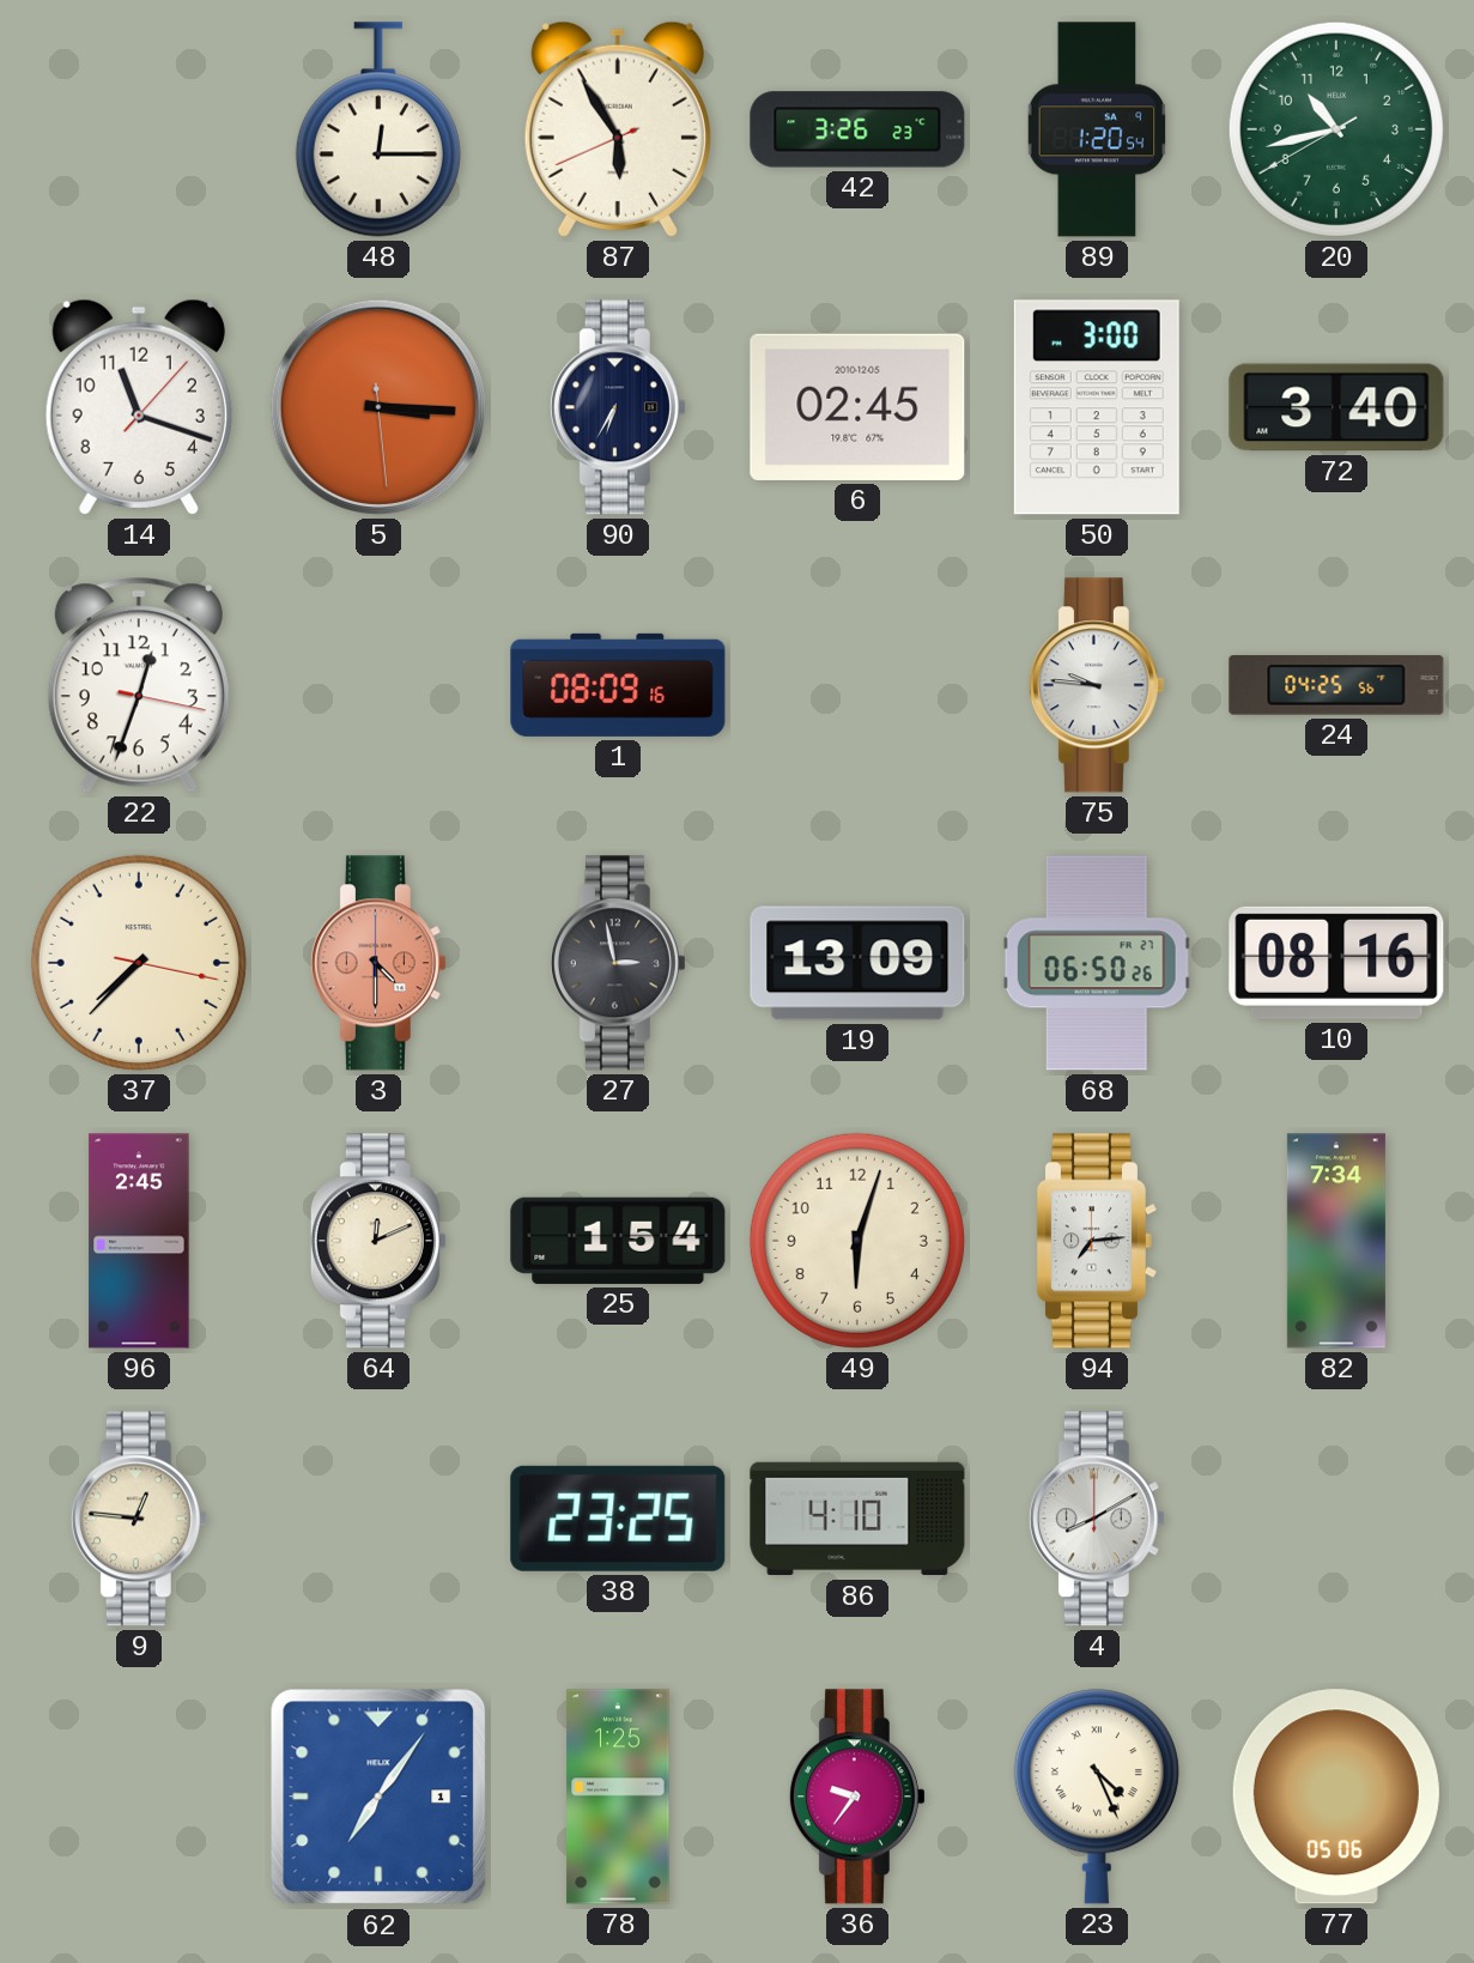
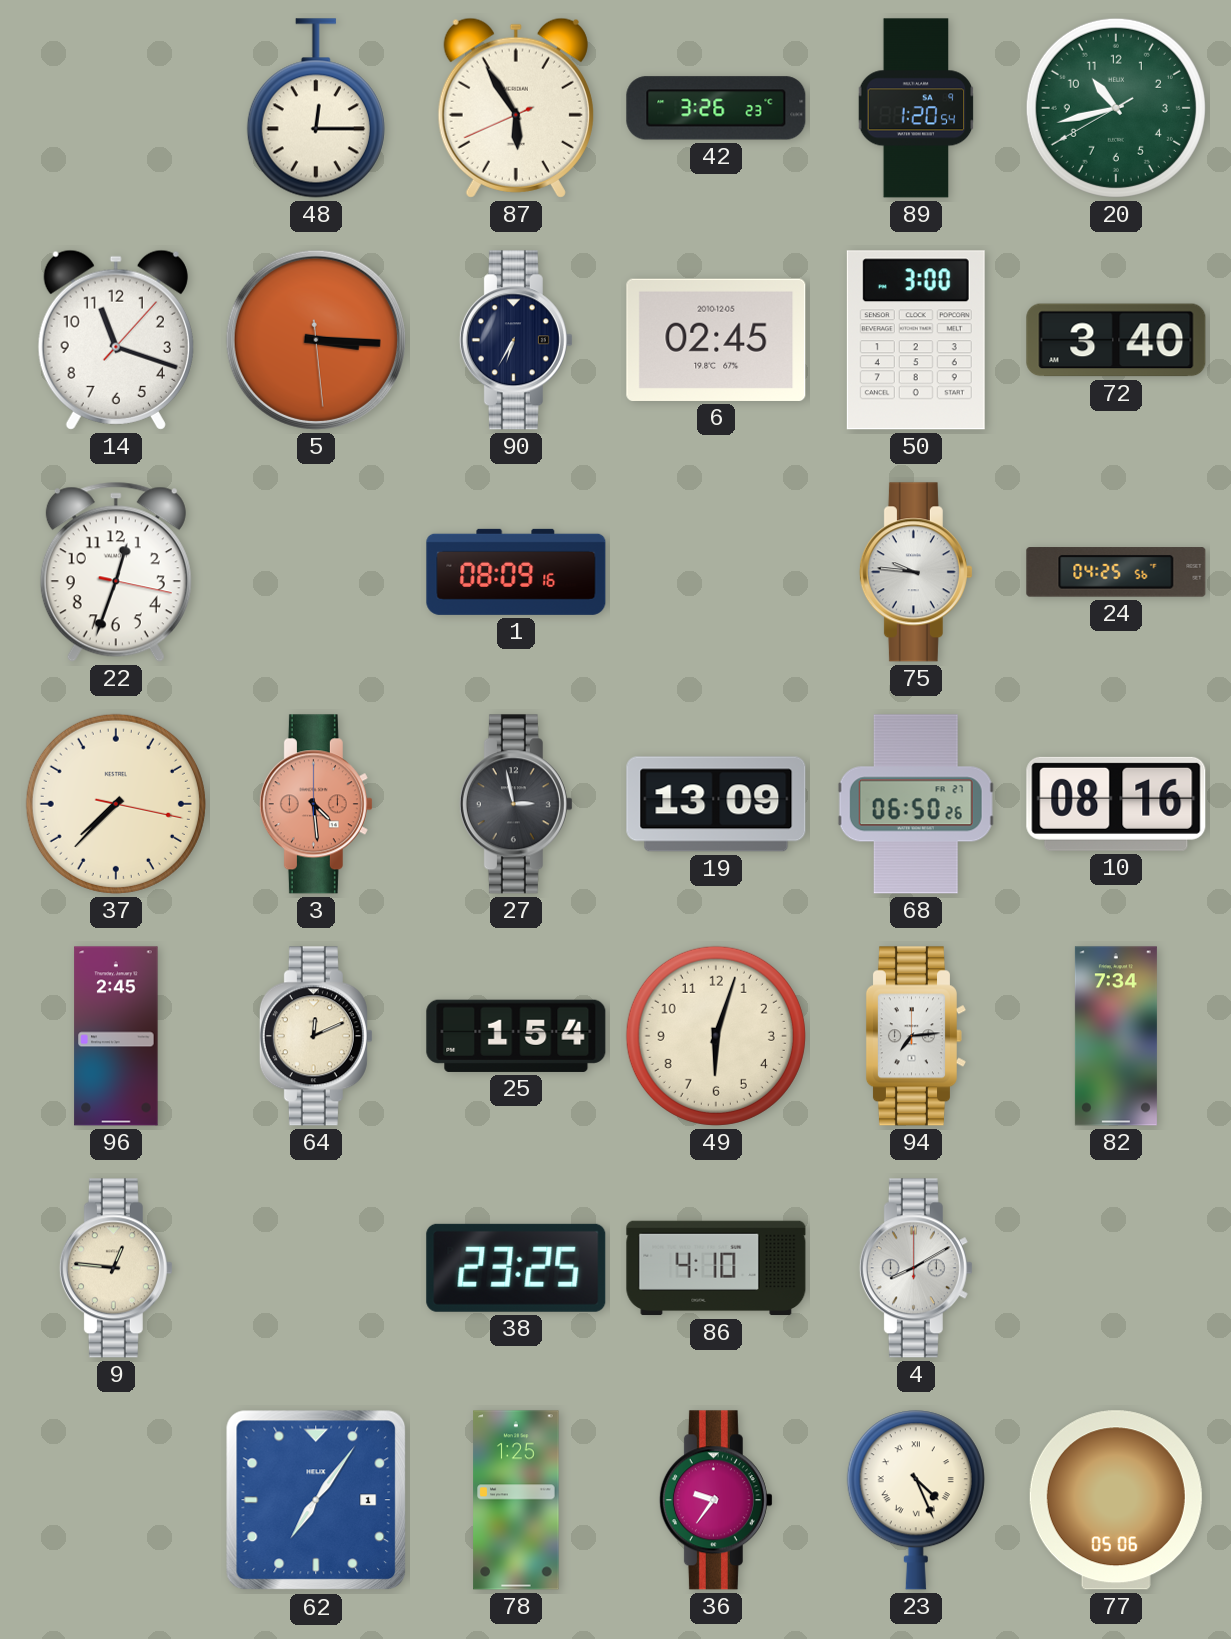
3: 4:30 -> 4:29
